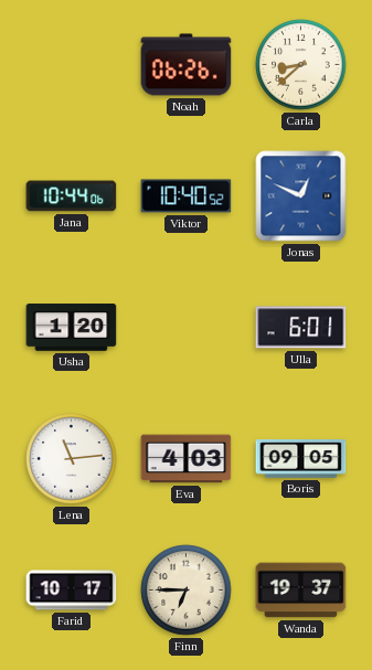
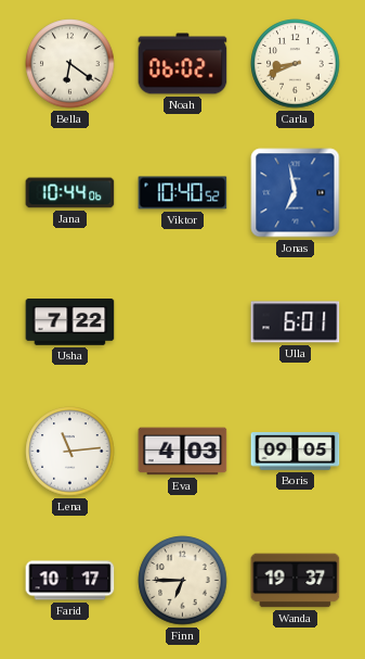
Bella: none -> 6:21
Noah: 06:26 -> 06:02
Carla: 8:38 -> 8:41
Jonas: 12:49 -> 6:58
Usha: 1:20 -> 7:22
